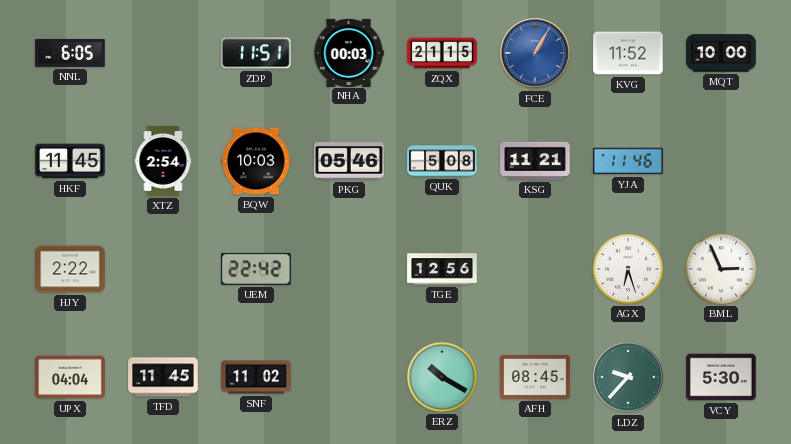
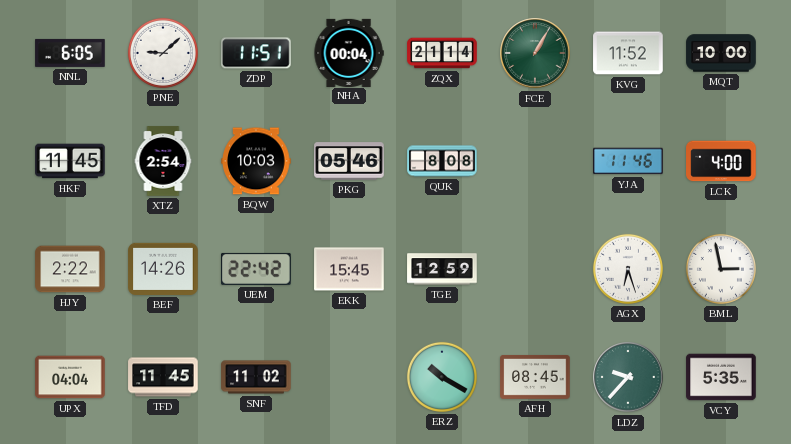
PNE: none -> 9:08
NHA: 00:03 -> 00:04
ZQX: 21:15 -> 21:14
FCE dial: blue -> green
QUK: 5:08 -> 8:08
KSG: 11:21 -> none
LCK: none -> 4:00
BEF: none -> 14:26
EKK: none -> 15:45
TGE: 12:56 -> 12:59
BML: 2:56 -> 2:58
VCY: 5:30 -> 5:35
